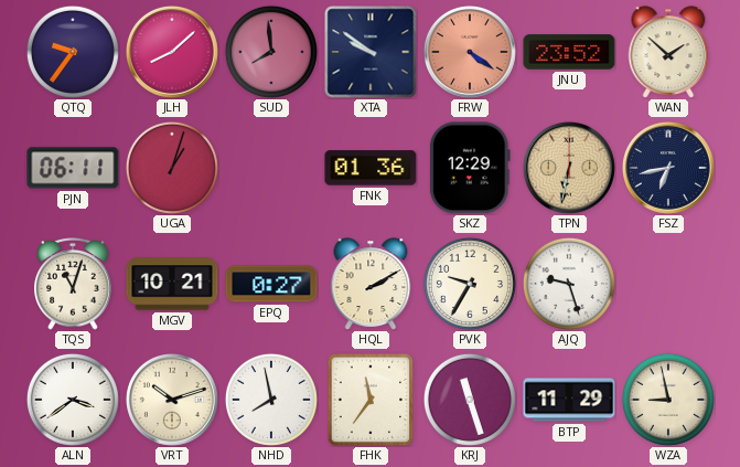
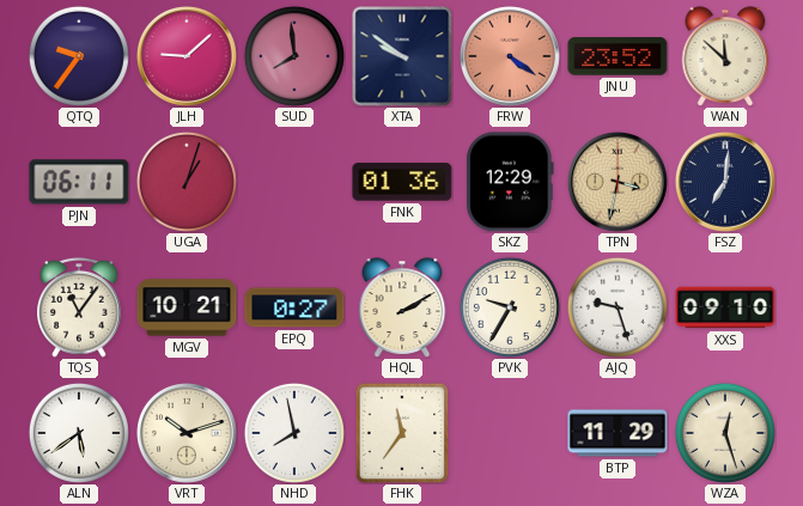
JLH: 8:08 -> 9:08
WAN: 1:52 -> 11:52
TPN: 6:32 -> 3:32
FSZ: 6:43 -> 7:01
TQS: 11:03 -> 11:06
XXS: none -> 09:10
ALN: 3:39 -> 5:39
KRJ: 11:27 -> none
WZA: 8:58 -> 12:27
